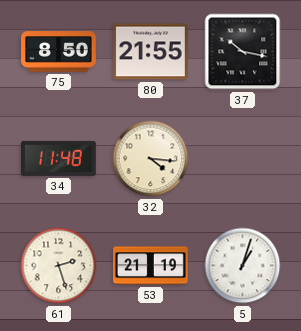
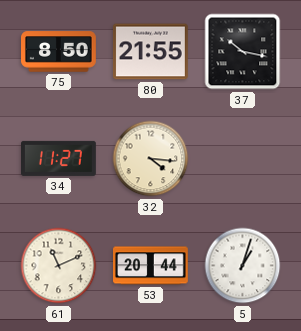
34: 11:48 -> 11:27
61: 2:27 -> 11:11
53: 21:19 -> 20:44
